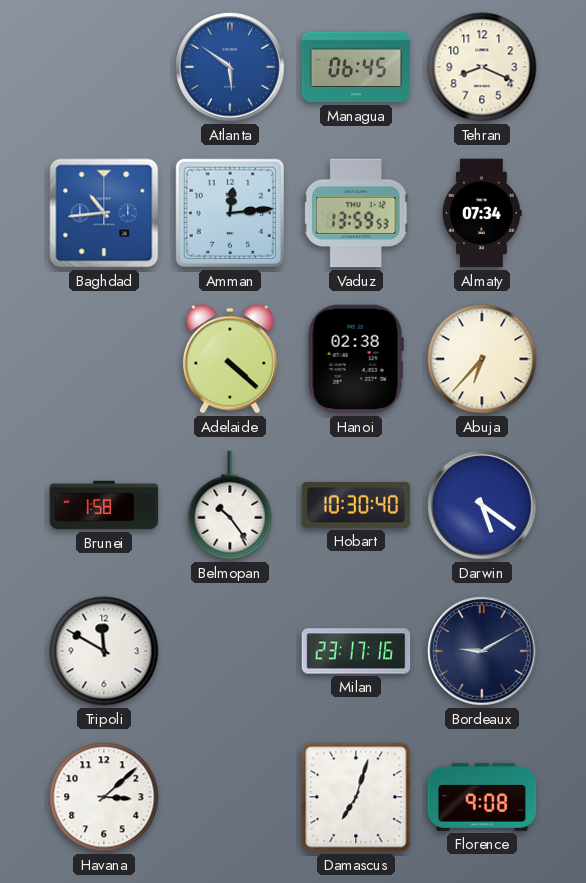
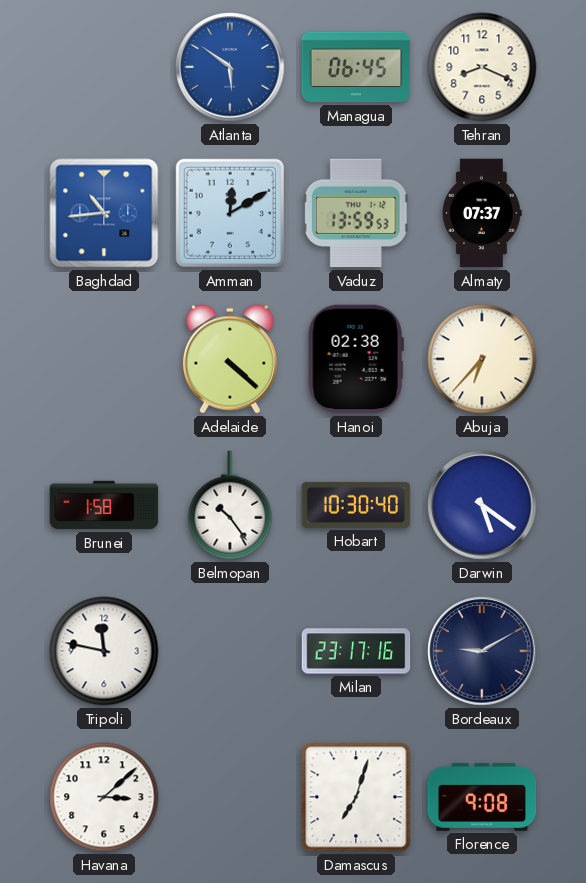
Amman: 12:14 -> 12:10
Almaty: 07:34 -> 07:37
Tripoli: 11:50 -> 11:47
